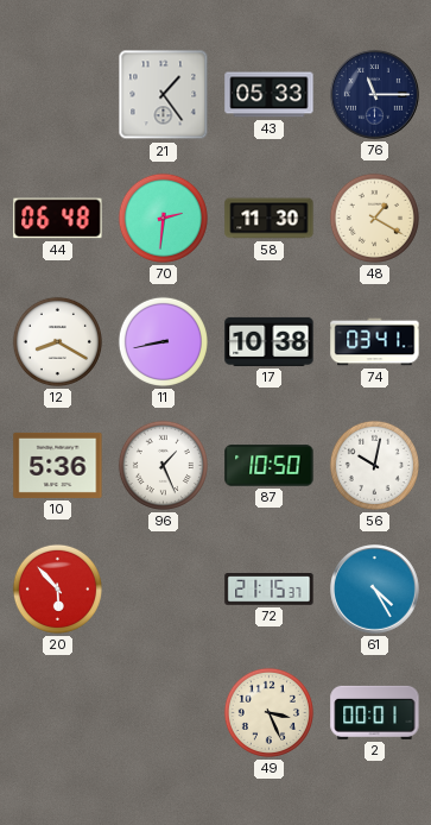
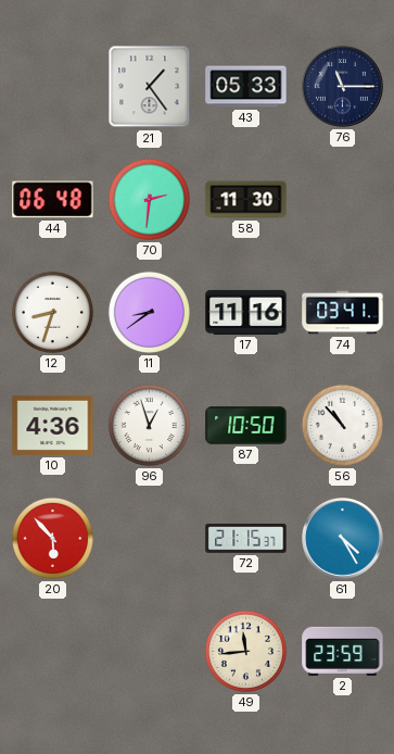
48: 1:20 -> none
12: 8:20 -> 8:33
11: 8:43 -> 8:39
17: 10:38 -> 11:16
10: 5:36 -> 4:36
96: 1:26 -> 12:57
56: 10:02 -> 10:53
49: 3:26 -> 11:44
2: 00:01 -> 23:59
